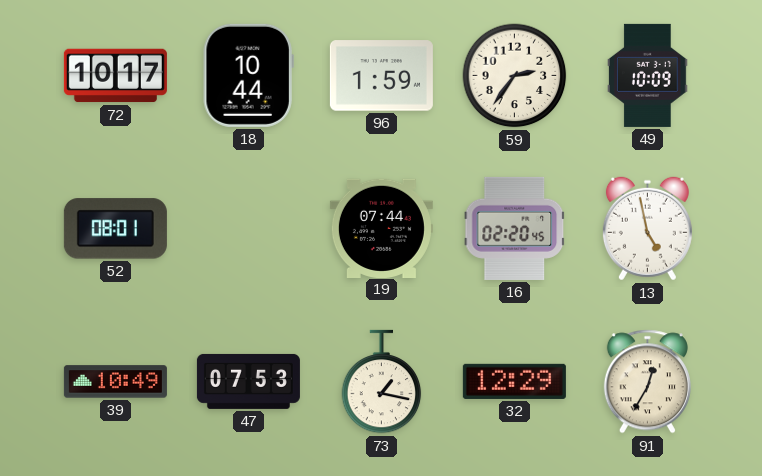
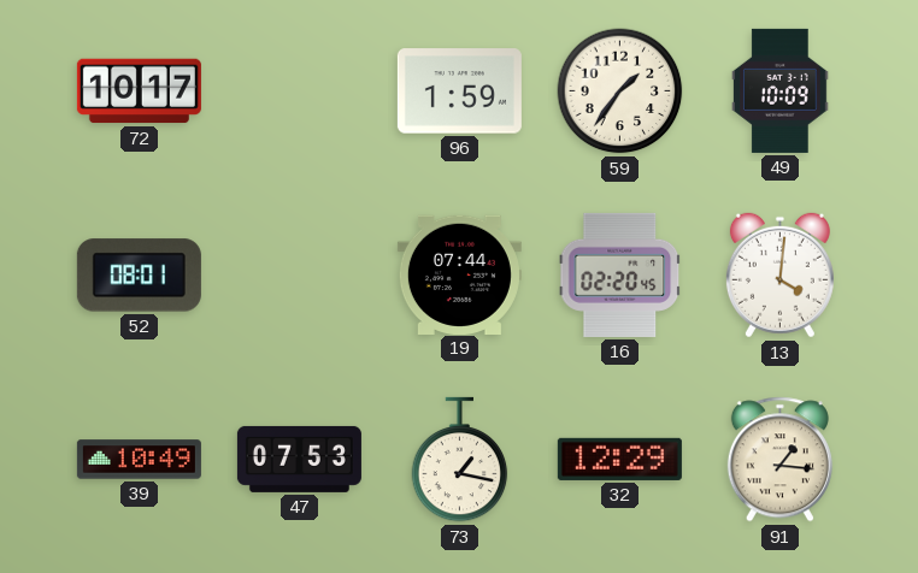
18: 10:44 -> none
59: 2:36 -> 1:36
13: 4:58 -> 4:01
91: 12:35 -> 1:16
